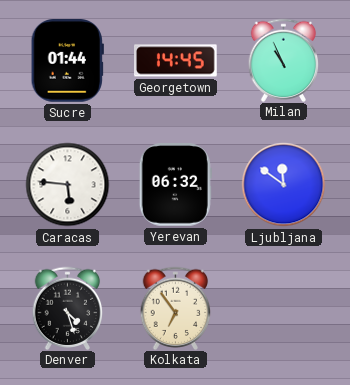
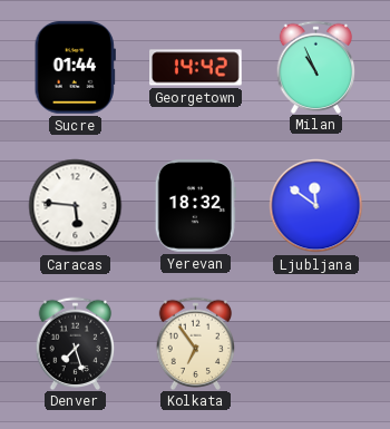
Georgetown: 14:45 -> 14:42
Yerevan: 06:32 -> 18:32
Denver: 4:27 -> 7:27
